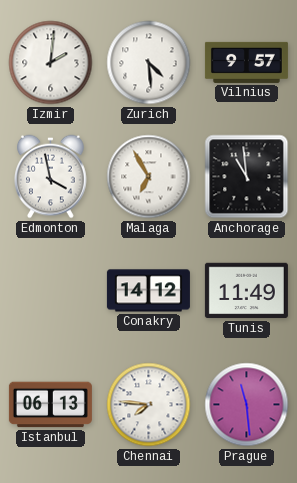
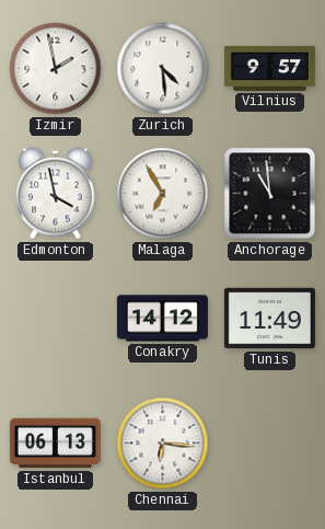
Izmir: 2:01 -> 1:58
Chennai: 7:46 -> 6:16
Prague: 11:29 -> none
